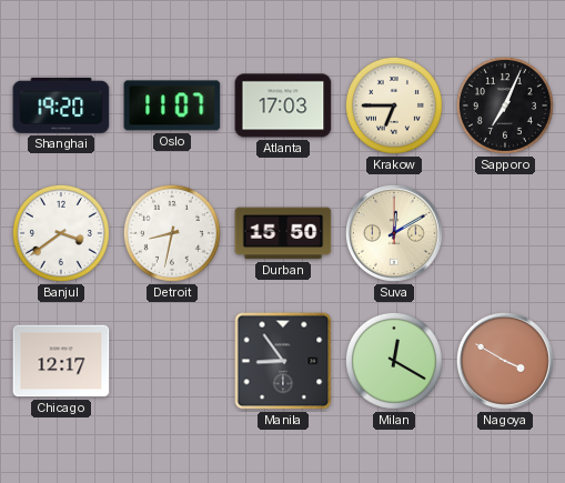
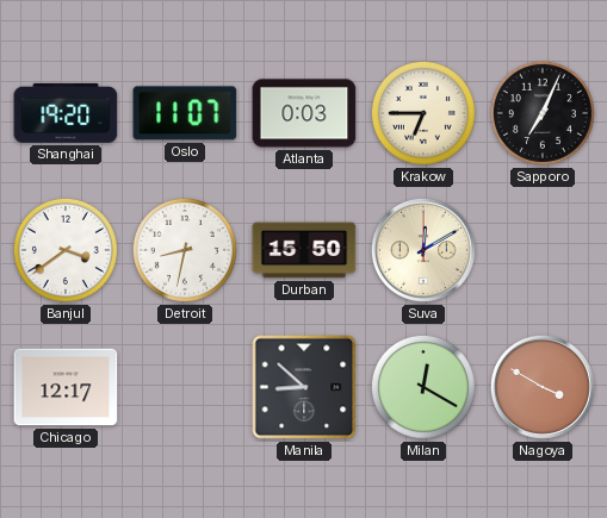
Atlanta: 17:03 -> 0:03
Manila: 8:54 -> 8:52
